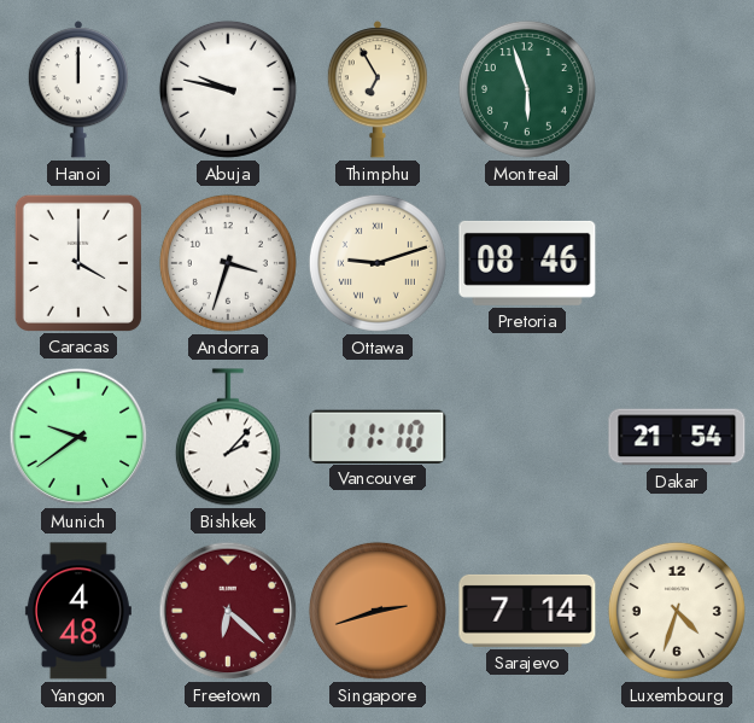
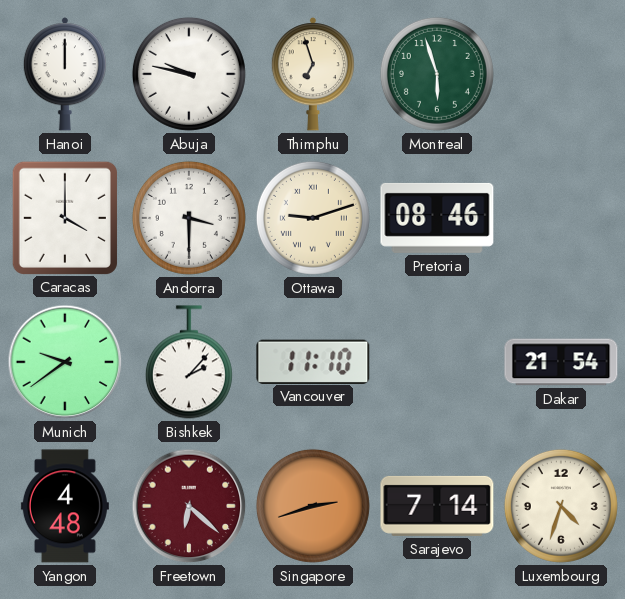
Thimphu: 6:55 -> 6:57
Andorra: 3:33 -> 3:30
